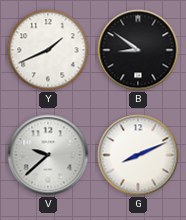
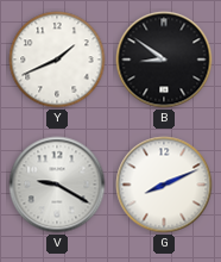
V: 9:38 -> 9:20
